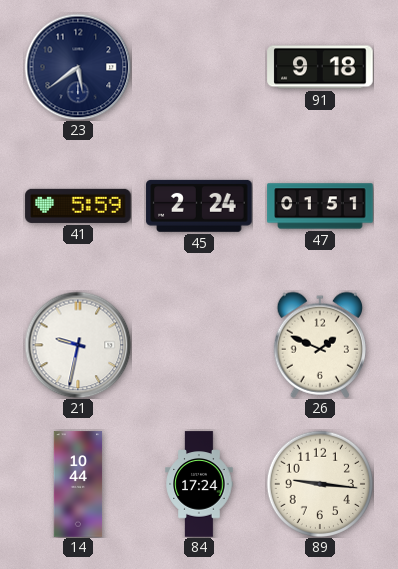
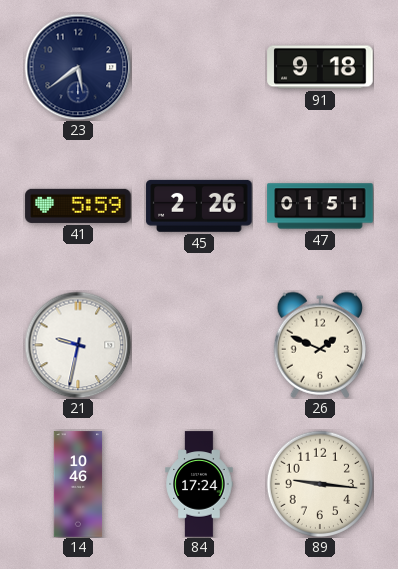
45: 2:24 -> 2:26
14: 10:44 -> 10:46
